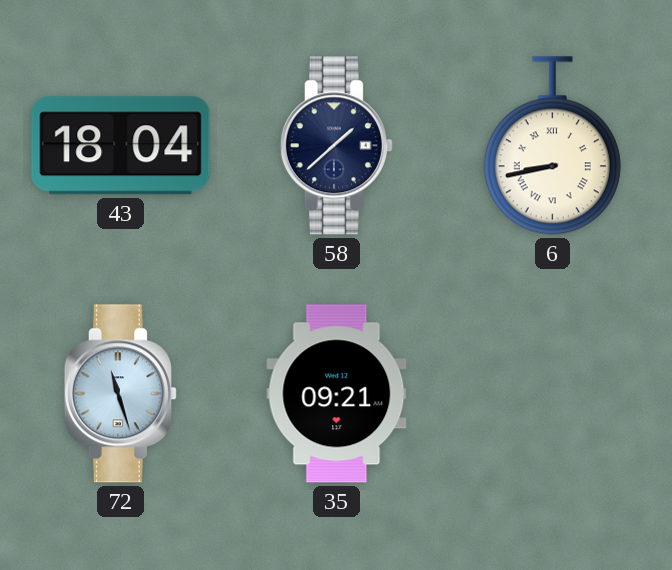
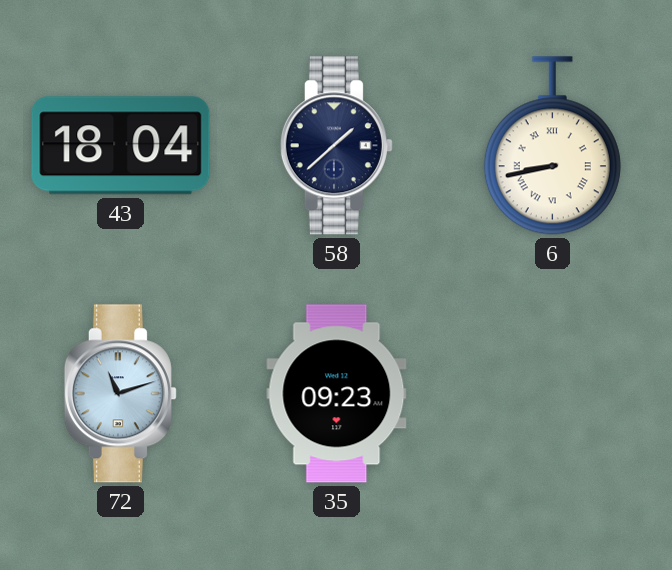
72: 11:27 -> 11:12
35: 09:21 -> 09:23
